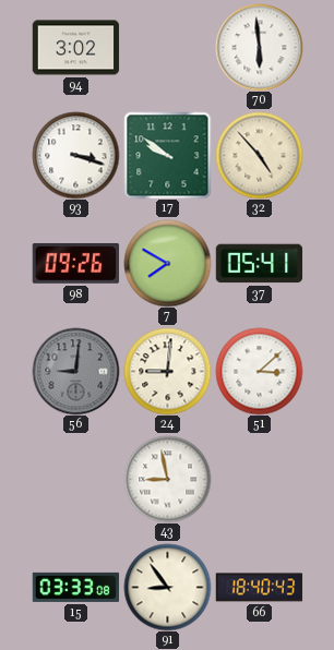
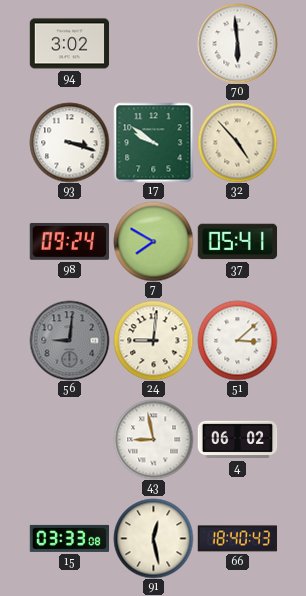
98: 09:26 -> 09:24
4: none -> 06:02
91: 8:54 -> 12:28
